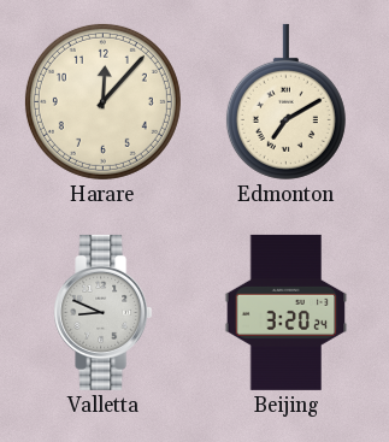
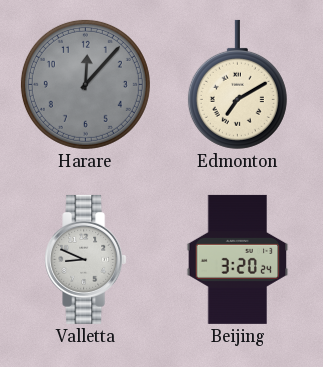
Harare dial: cream -> grey
